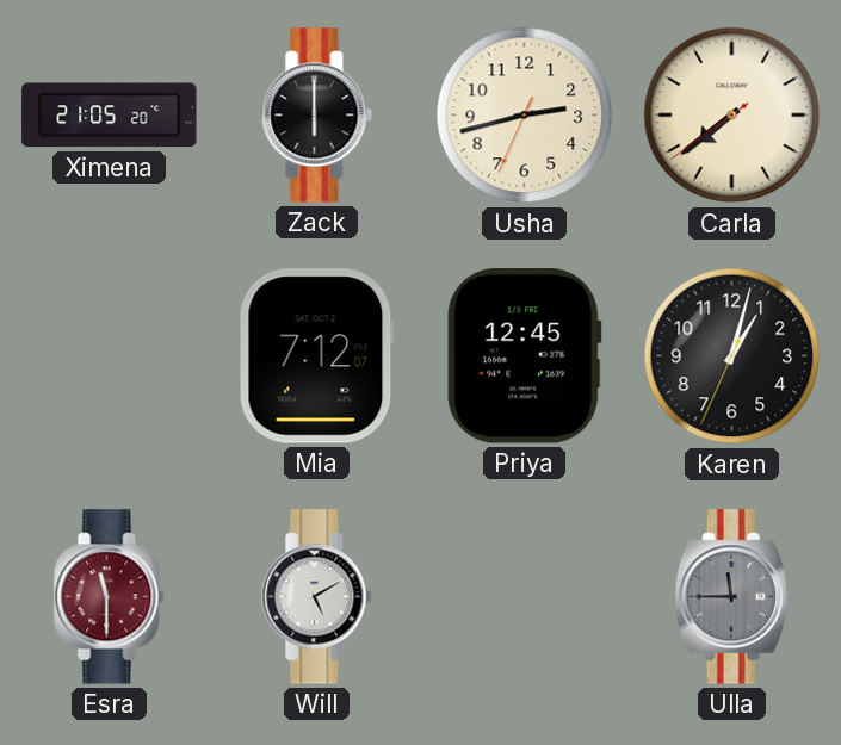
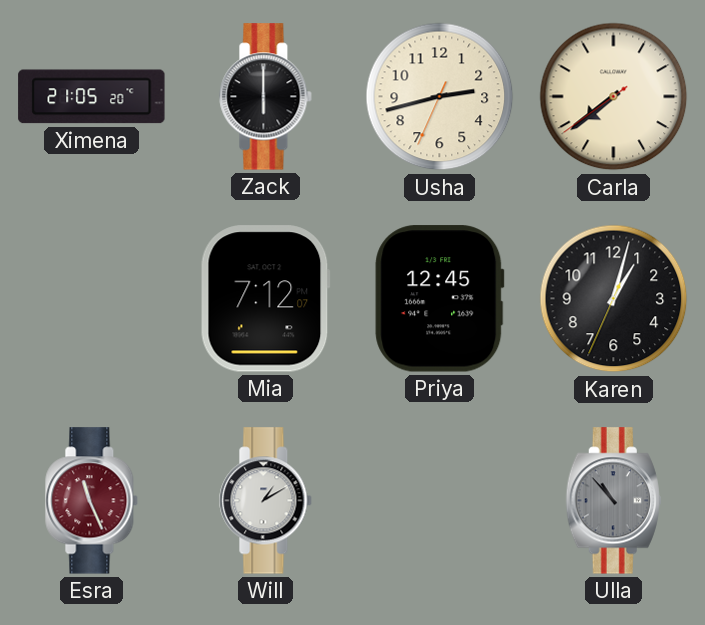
Esra: 11:30 -> 11:26
Will: 5:10 -> 1:10
Ulla: 11:45 -> 10:53
